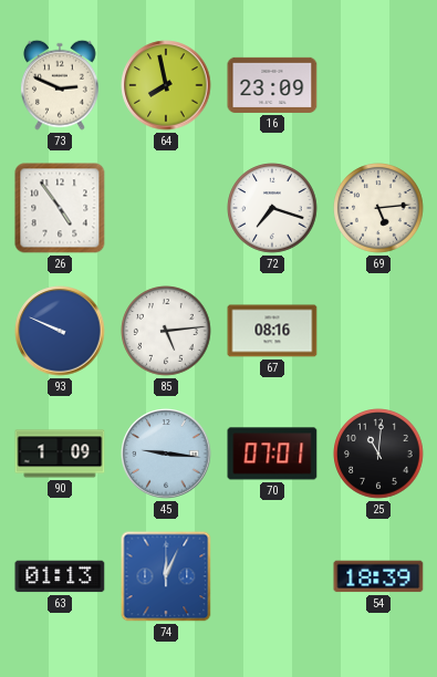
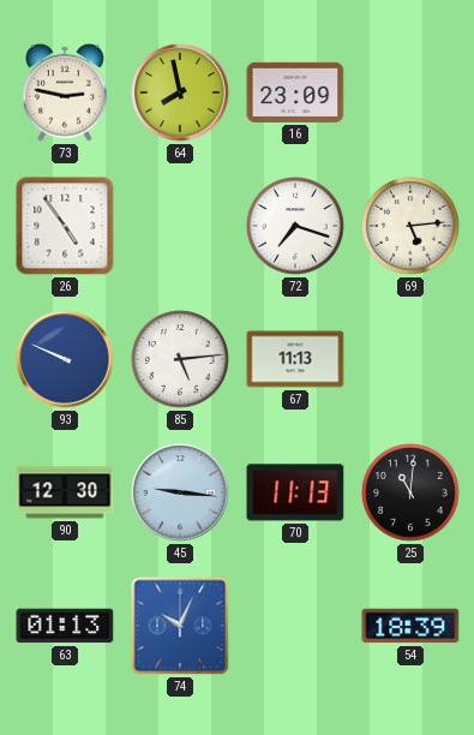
73: 2:49 -> 2:47
67: 08:16 -> 11:13
90: 1:09 -> 12:30
70: 07:01 -> 11:13
74: 12:04 -> 10:04
